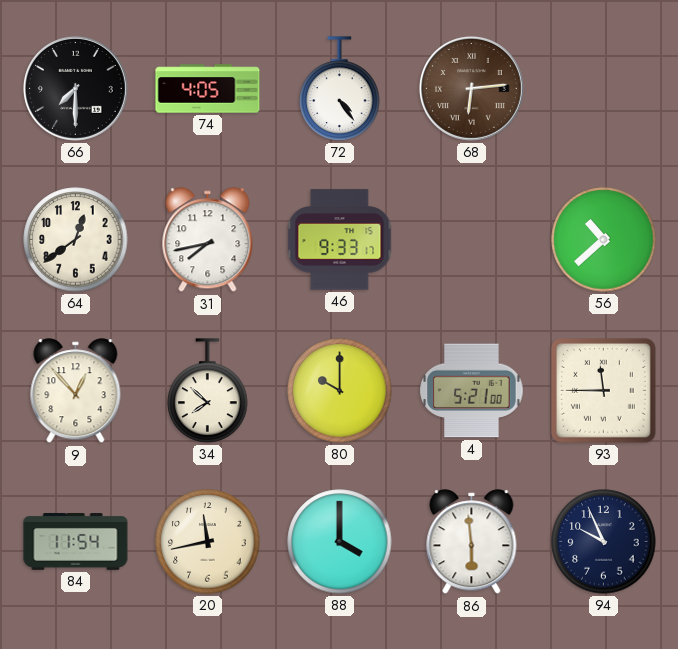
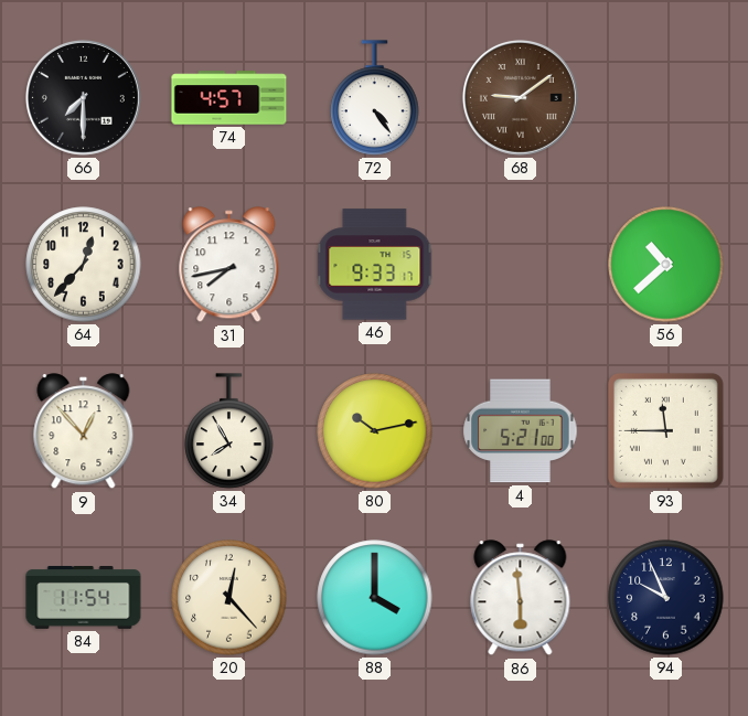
74: 4:05 -> 4:57
68: 6:14 -> 9:09
64: 12:39 -> 12:37
34: 7:52 -> 7:55
80: 10:00 -> 10:13
20: 11:43 -> 12:23
